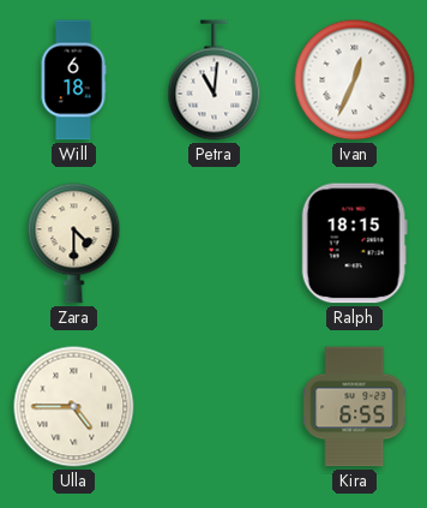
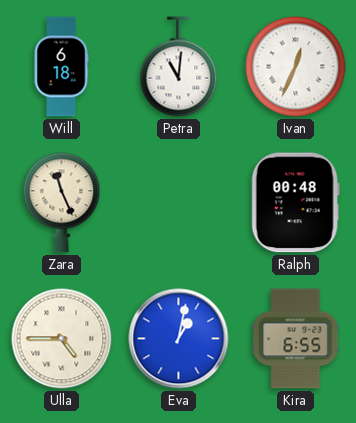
Zara: 4:30 -> 11:26
Ralph: 18:15 -> 00:48
Eva: none -> 1:02
